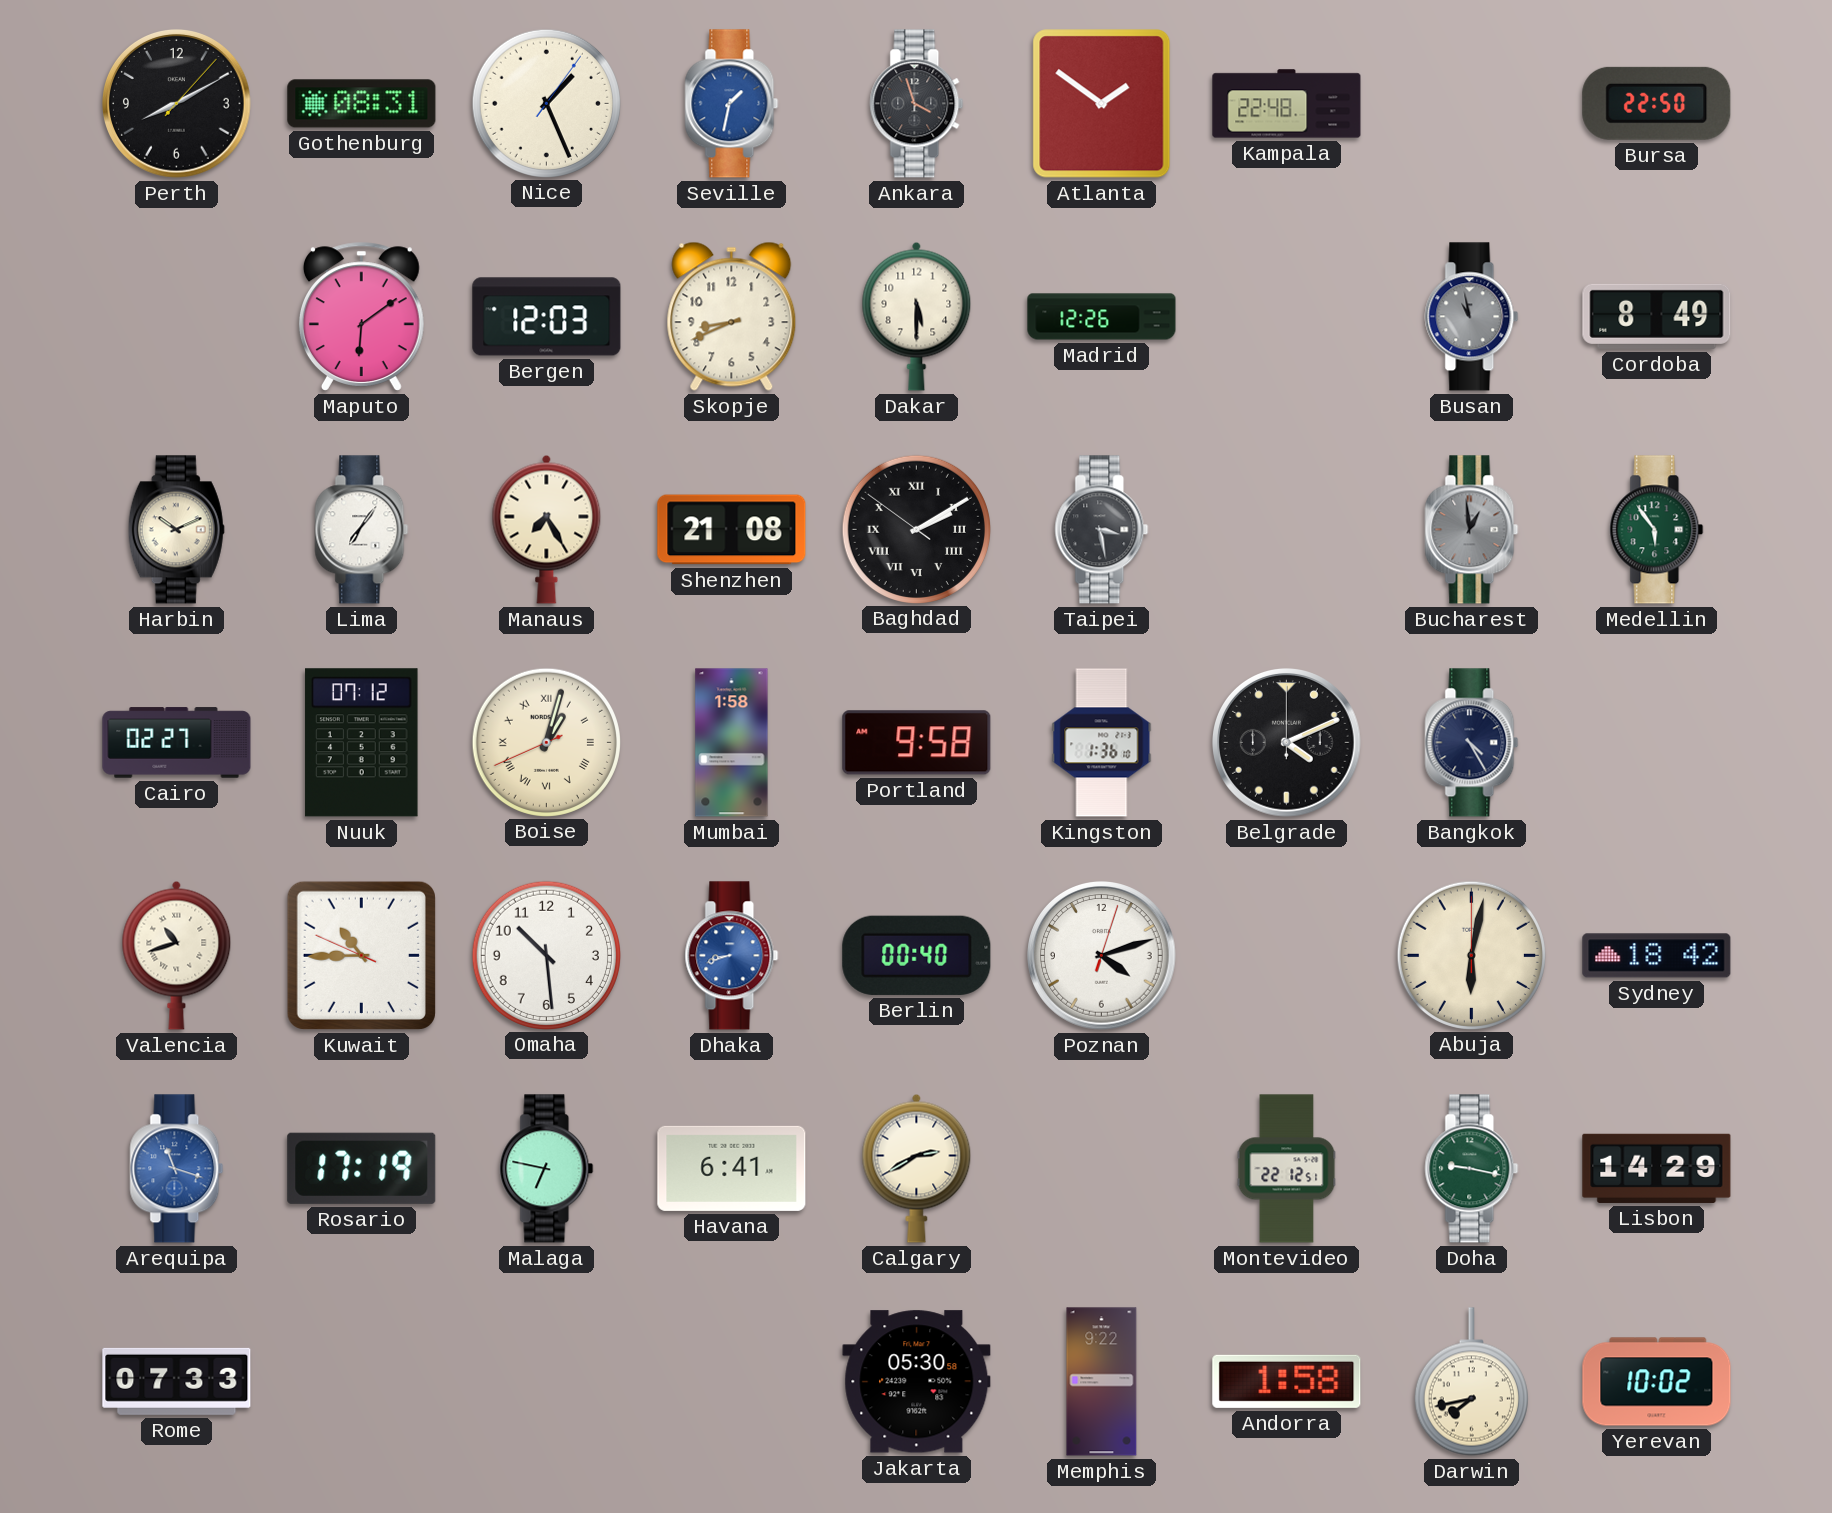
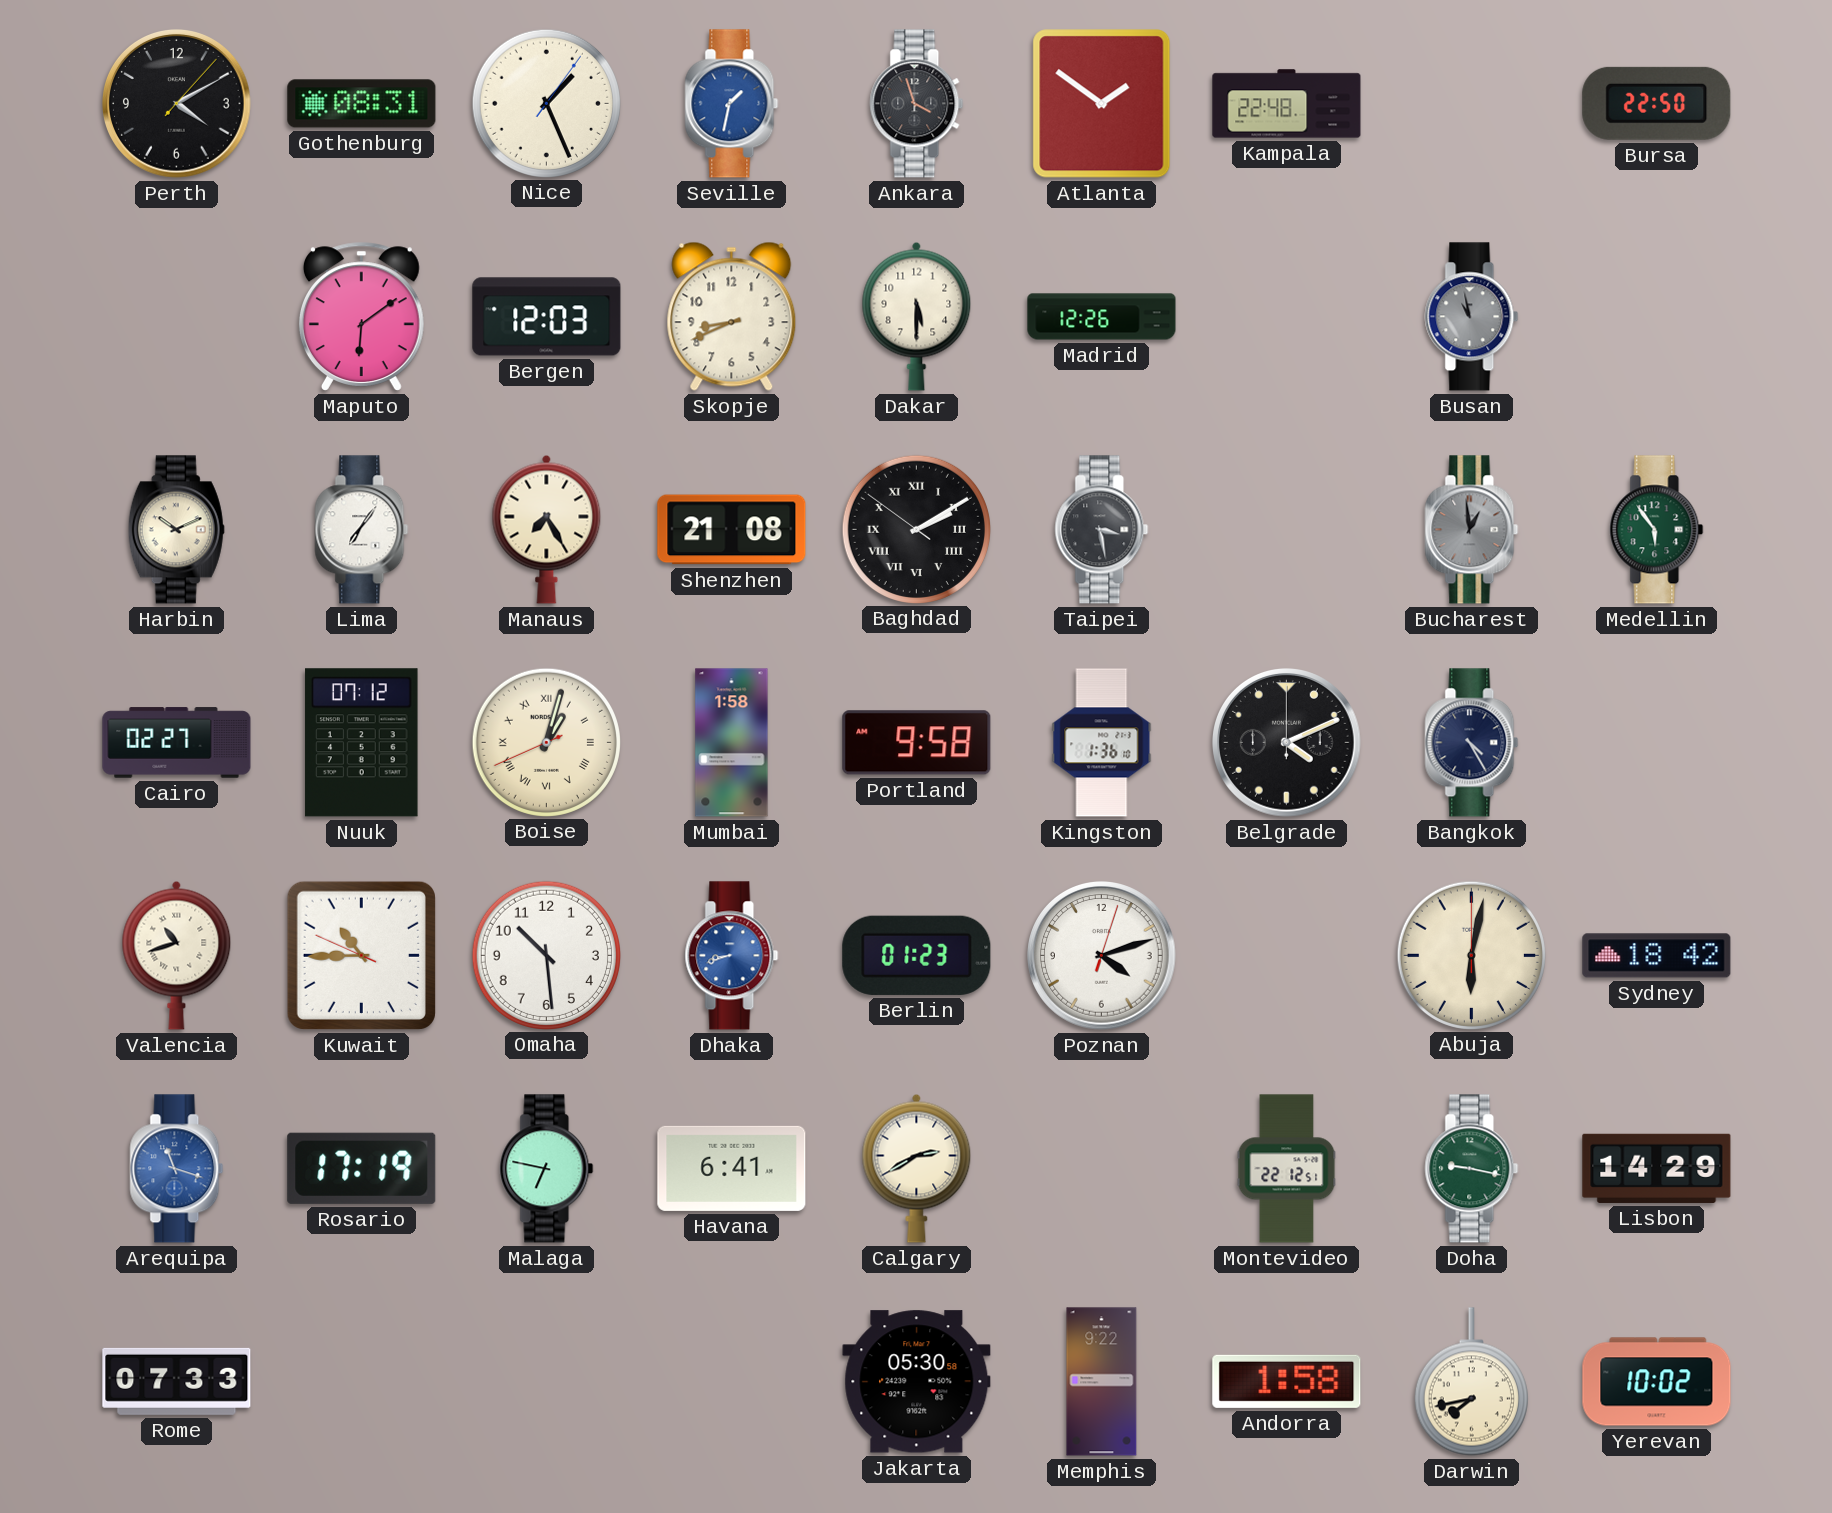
Perth: 8:10 -> 4:10
Cordoba: 8:49 -> none
Berlin: 00:40 -> 01:23
